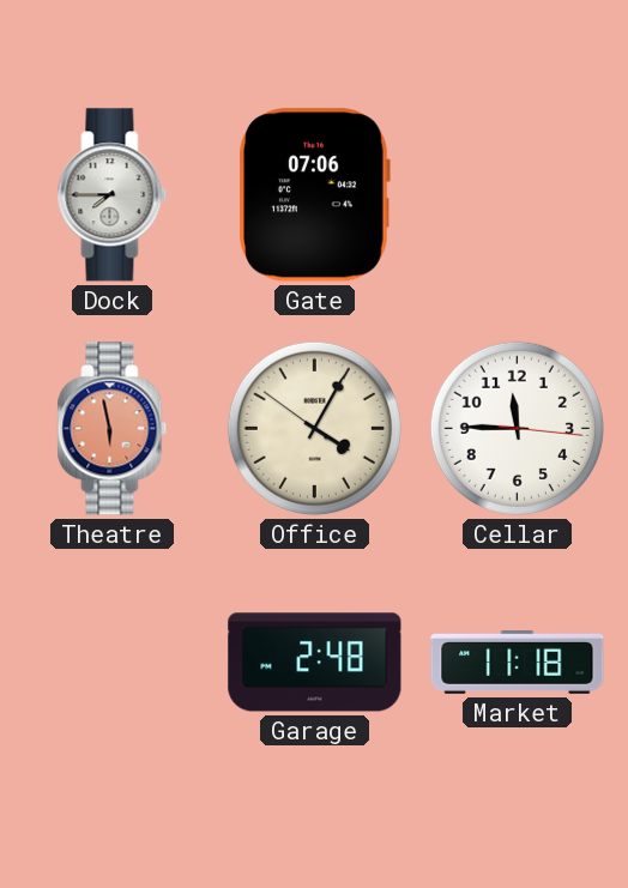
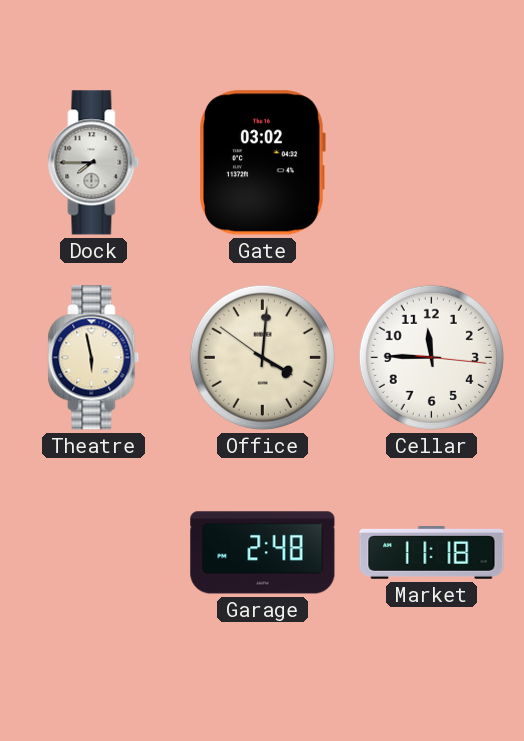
Gate: 07:06 -> 03:02
Theatre dial: salmon -> cream
Office: 4:04 -> 4:00
